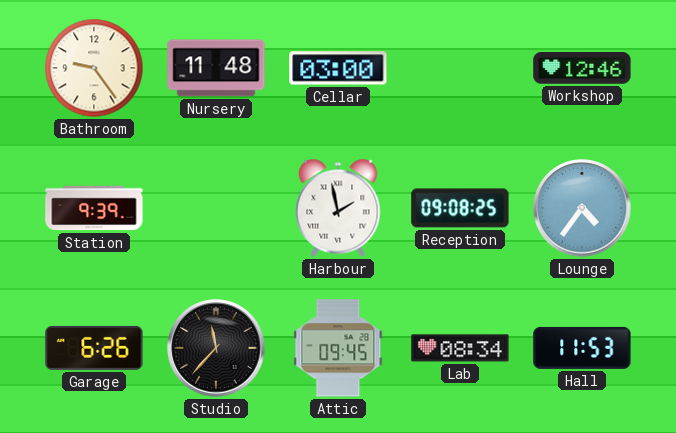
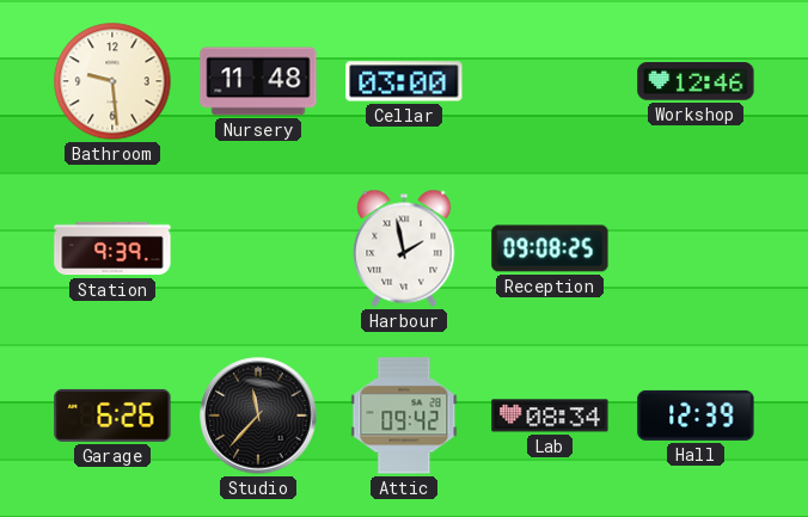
Bathroom: 9:24 -> 9:29
Lounge: 4:36 -> none
Attic: 09:45 -> 09:42
Hall: 11:53 -> 12:39
